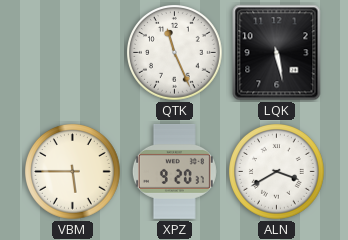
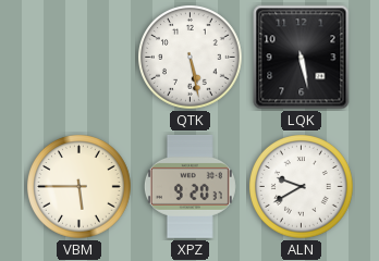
QTK: 11:26 -> 5:28
ALN: 3:40 -> 9:40
